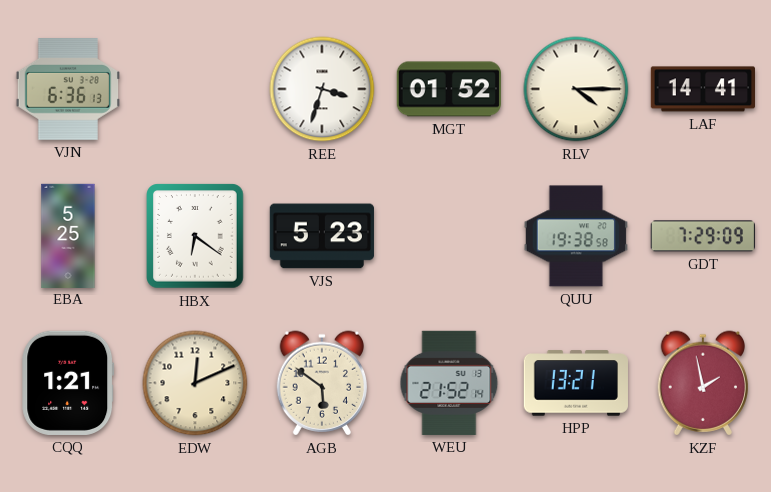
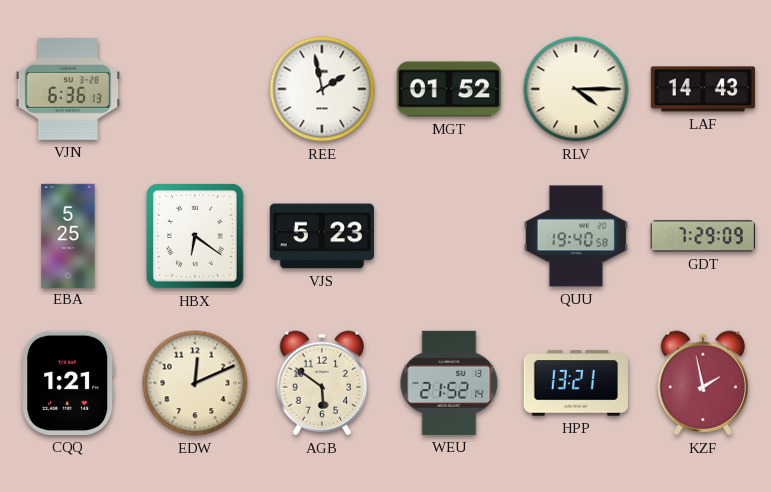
REE: 3:33 -> 1:58
LAF: 14:41 -> 14:43
QUU: 19:38 -> 19:40
